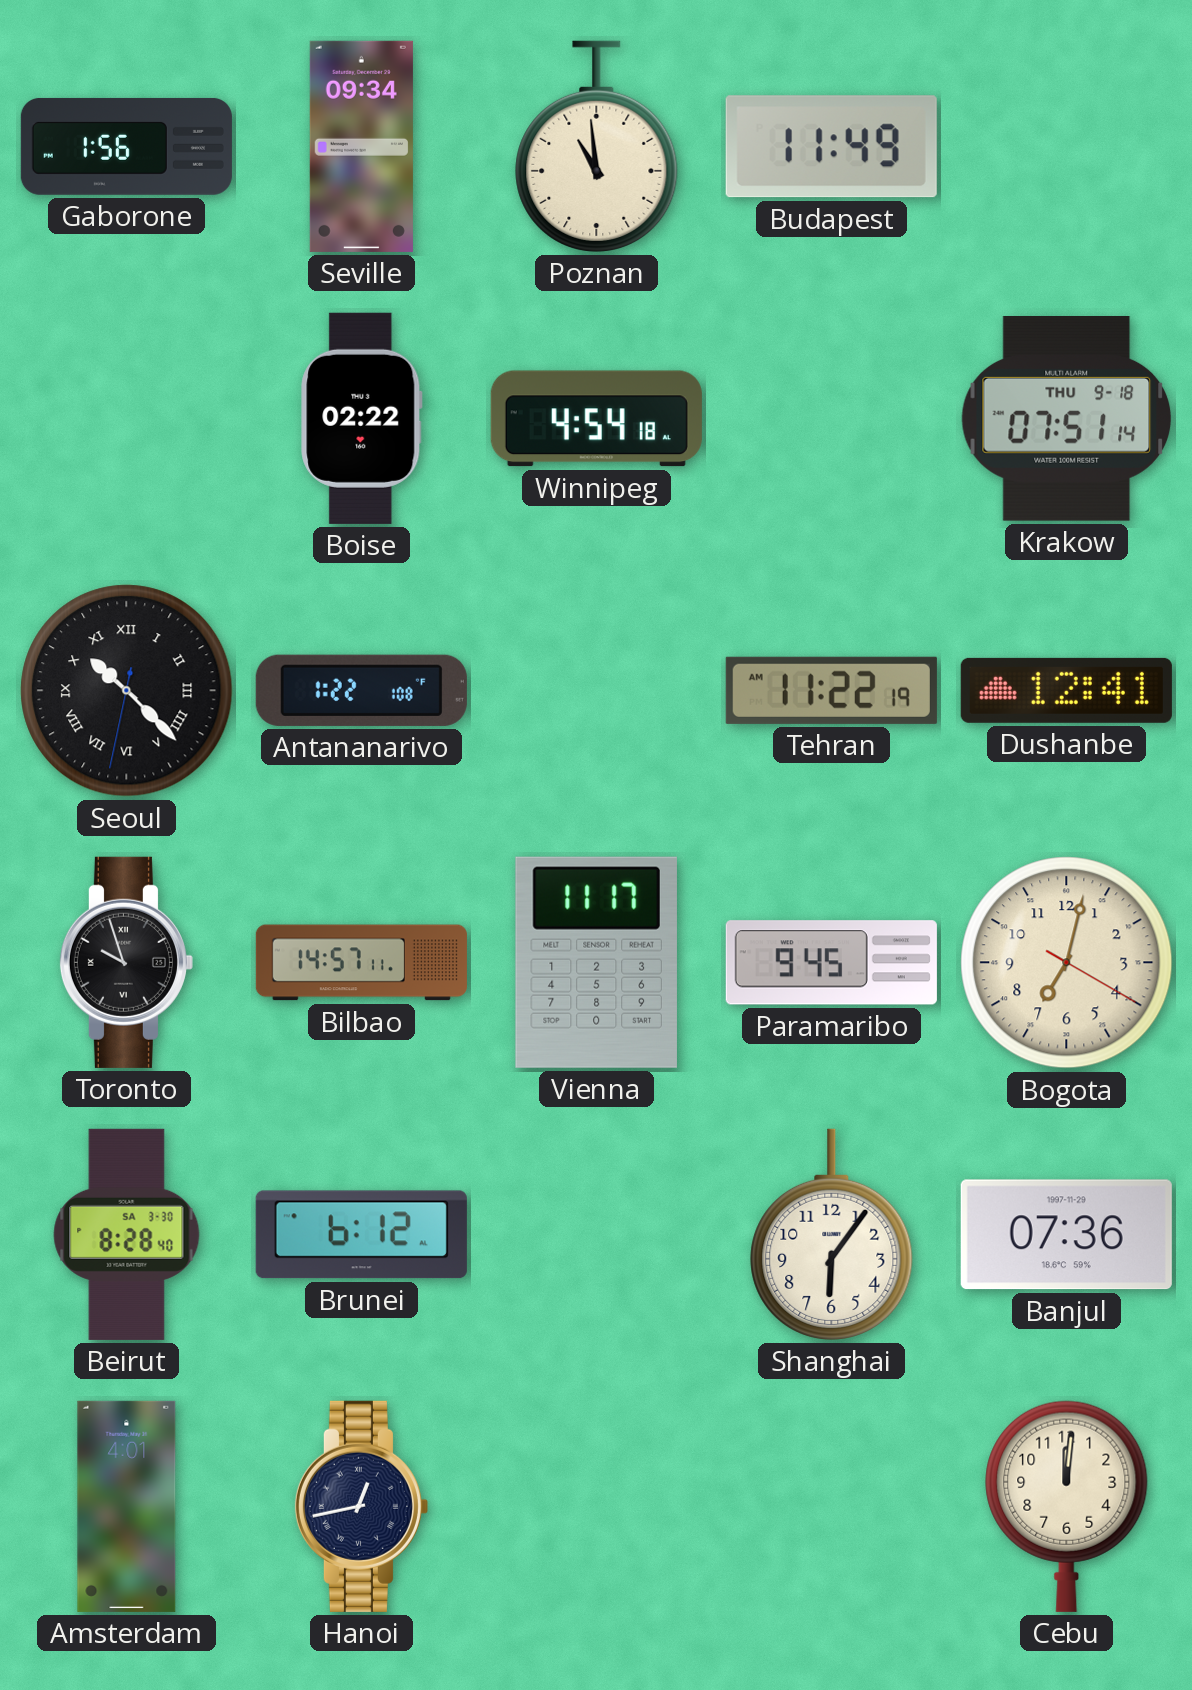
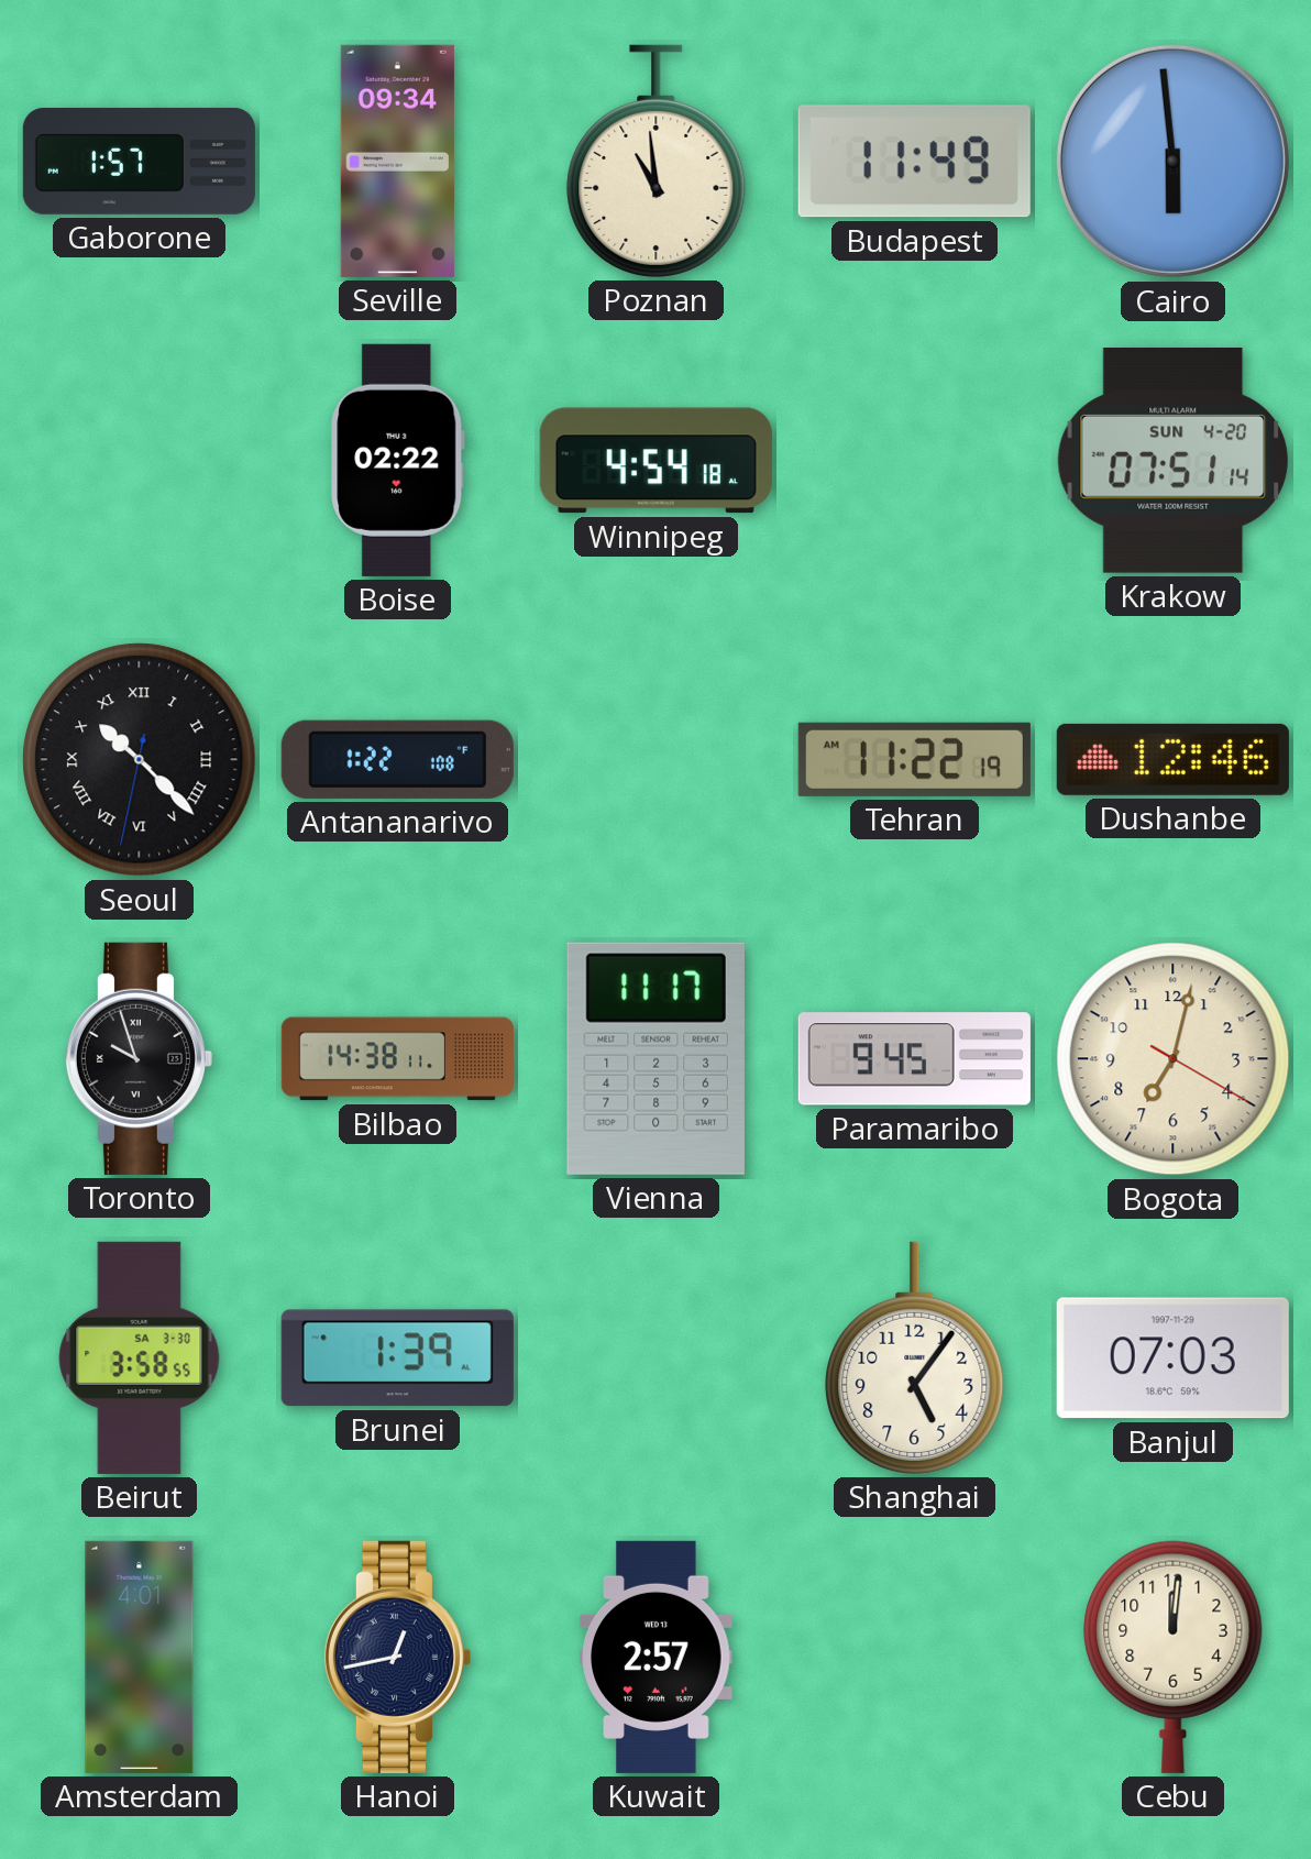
Gaborone: 1:56 -> 1:57
Cairo: none -> 5:59
Krakow date: THU 9-18 -> SUN 4-20
Dushanbe: 12:41 -> 12:46
Bilbao: 14:57 -> 14:38
Beirut: 8:28 -> 3:58
Brunei: 6:12 -> 1:39
Shanghai: 6:06 -> 5:06
Banjul: 07:36 -> 07:03
Kuwait: none -> 2:57
